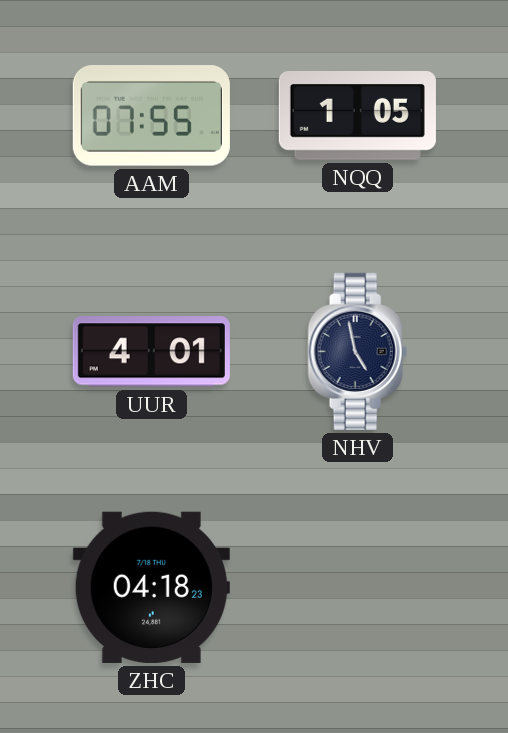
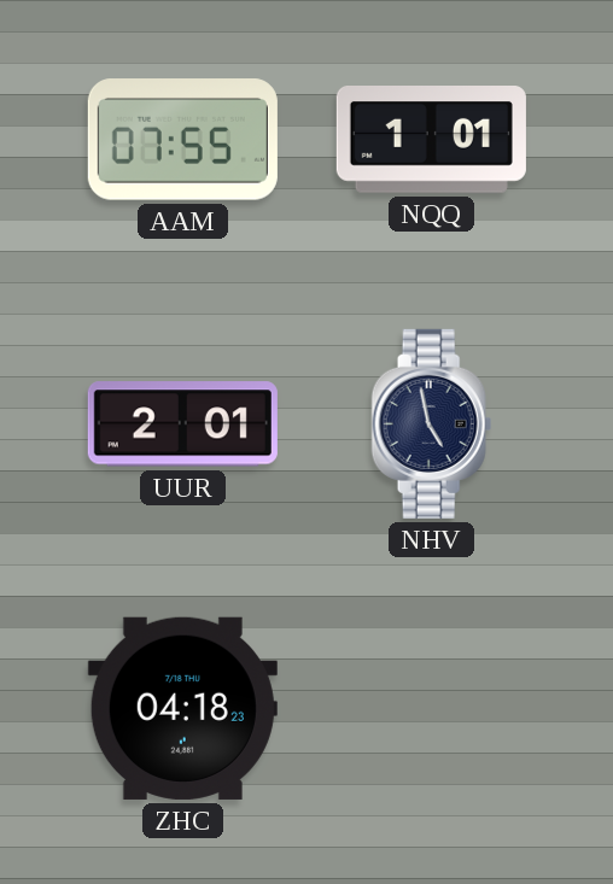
NQQ: 1:05 -> 1:01
UUR: 4:01 -> 2:01
